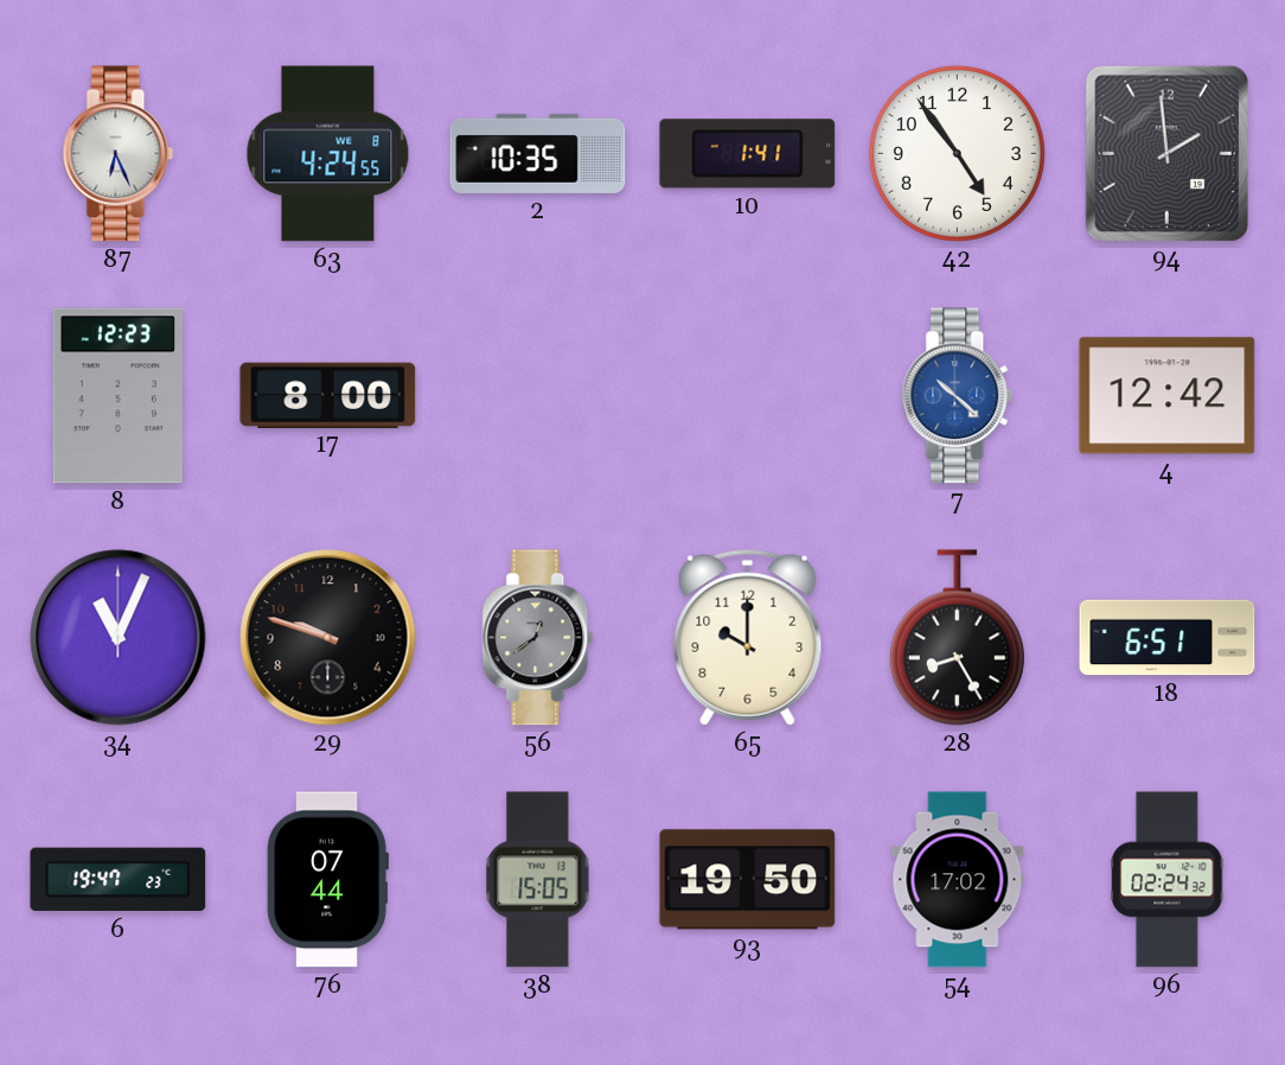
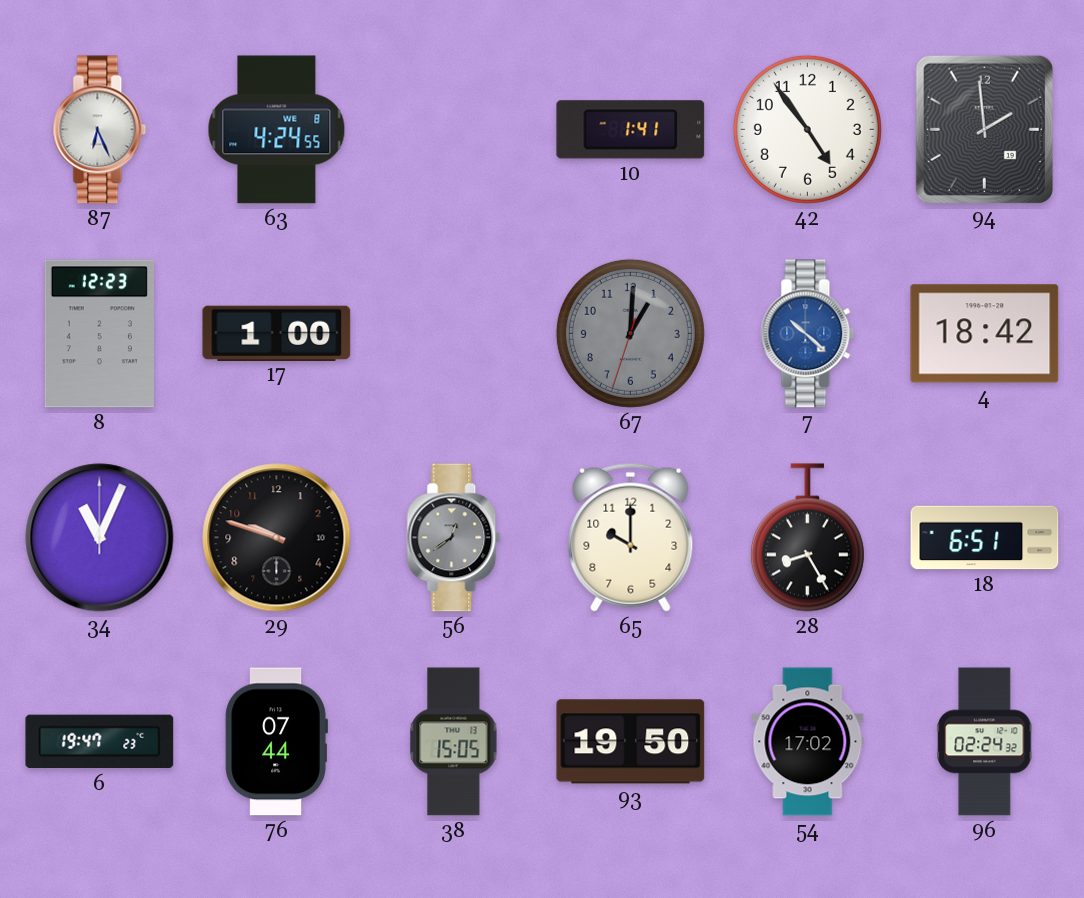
2: 10:35 -> none
17: 8:00 -> 1:00
67: none -> 1:00
4: 12:42 -> 18:42
